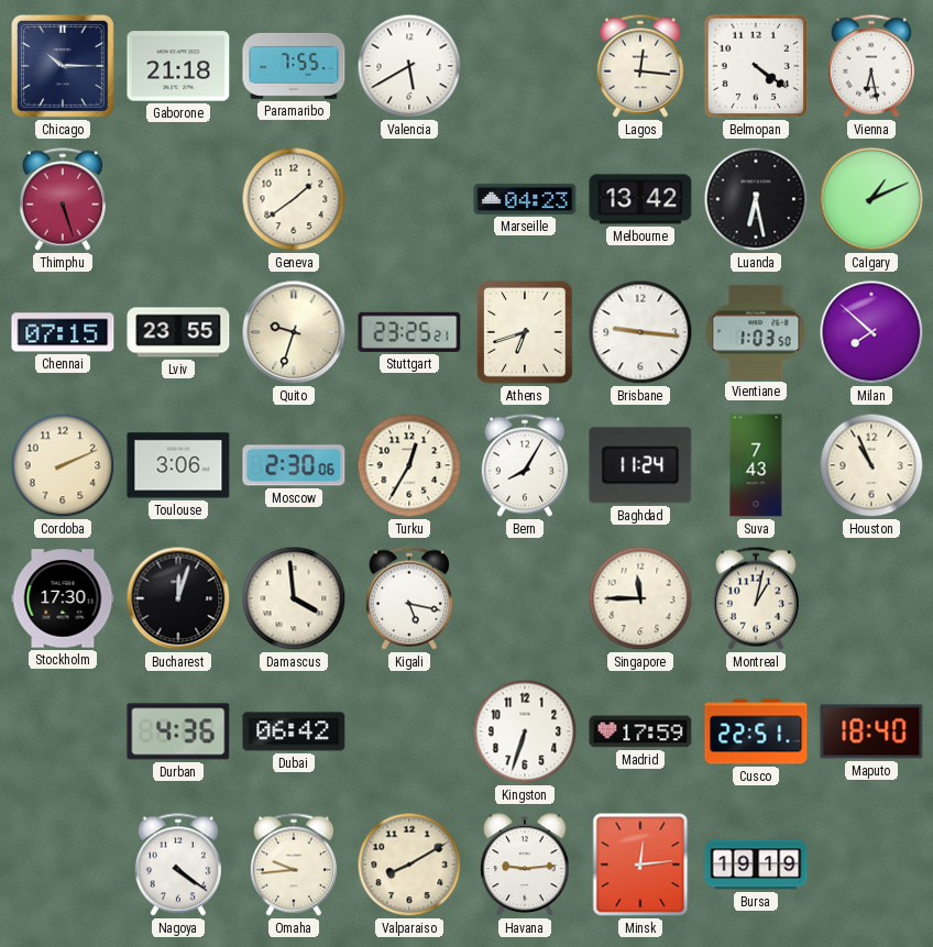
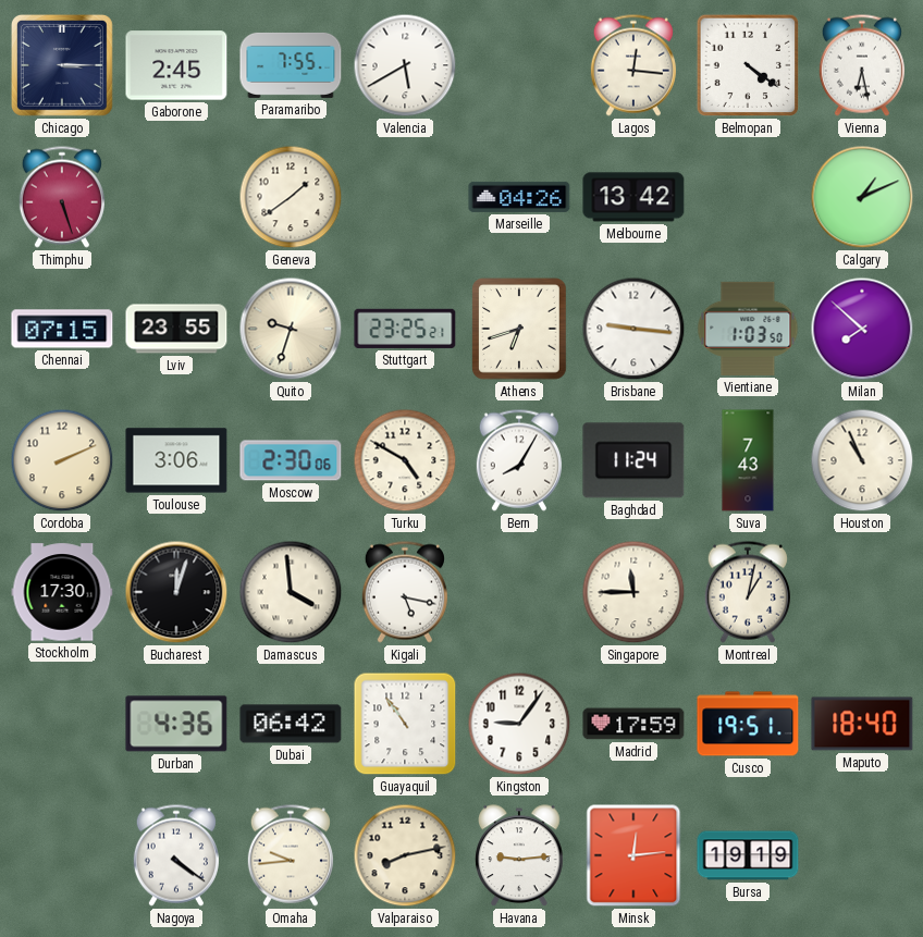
Chicago: 10:15 -> 3:15
Gaborone: 21:18 -> 2:45
Marseille: 04:23 -> 04:26
Luanda: 6:28 -> none
Turku: 12:35 -> 4:50
Guayaquil: none -> 10:54
Kingston: 6:33 -> 9:06
Cusco: 22:51 -> 19:51
Valparaiso: 8:10 -> 8:13
